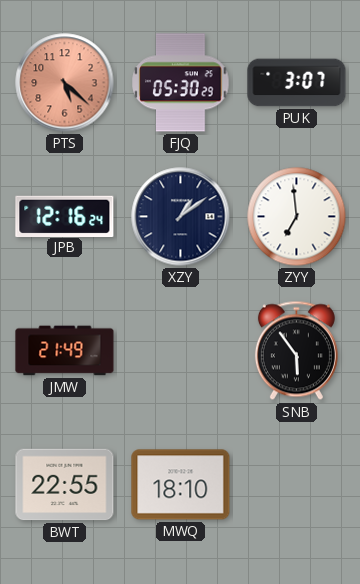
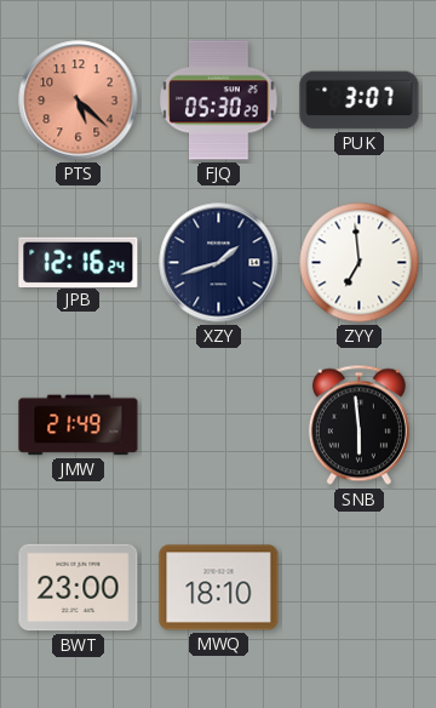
XZY: 1:09 -> 1:42
SNB: 5:54 -> 5:59
BWT: 22:55 -> 23:00
